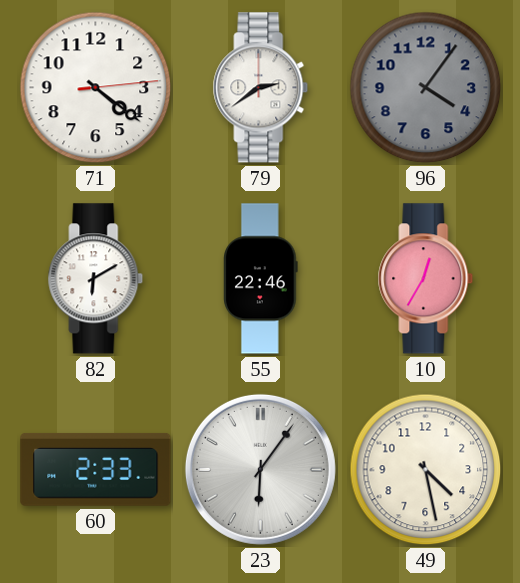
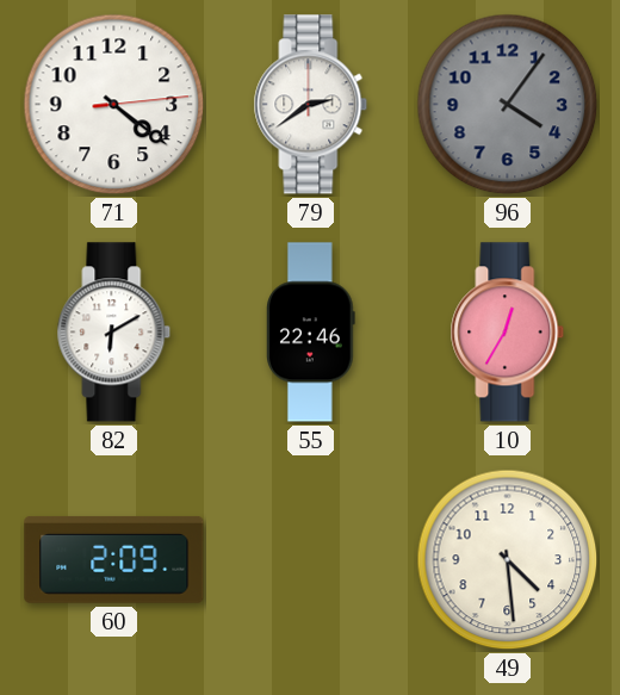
60: 2:33 -> 2:09
23: 6:06 -> none
49: 4:28 -> 4:29
